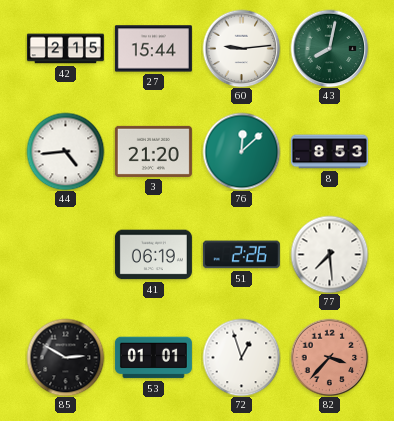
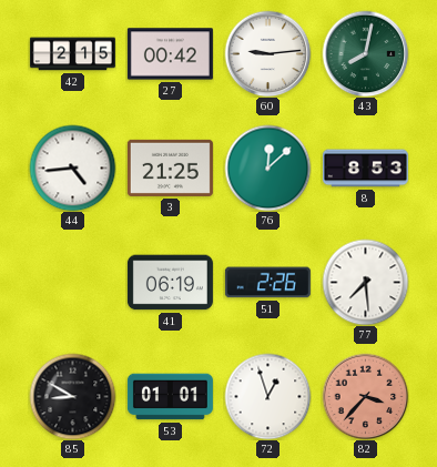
27: 15:44 -> 00:42
3: 21:20 -> 21:25
85: 2:50 -> 8:50
